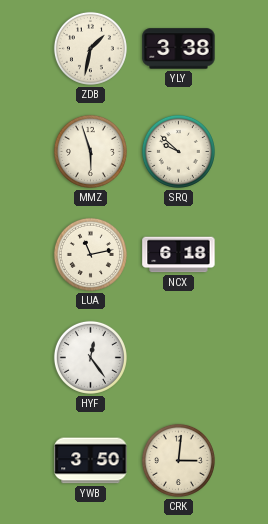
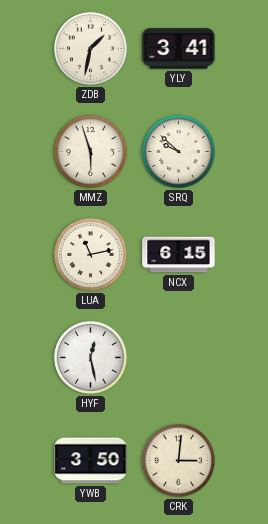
YLY: 3:38 -> 3:41
NCX: 6:18 -> 6:15
HYF: 12:24 -> 12:28
